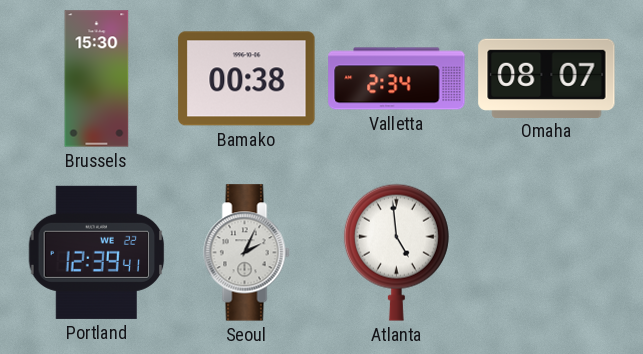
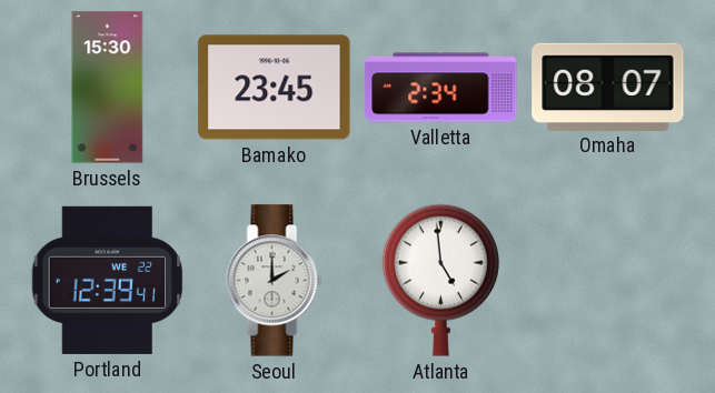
Bamako: 00:38 -> 23:45
Seoul: 2:04 -> 2:00
